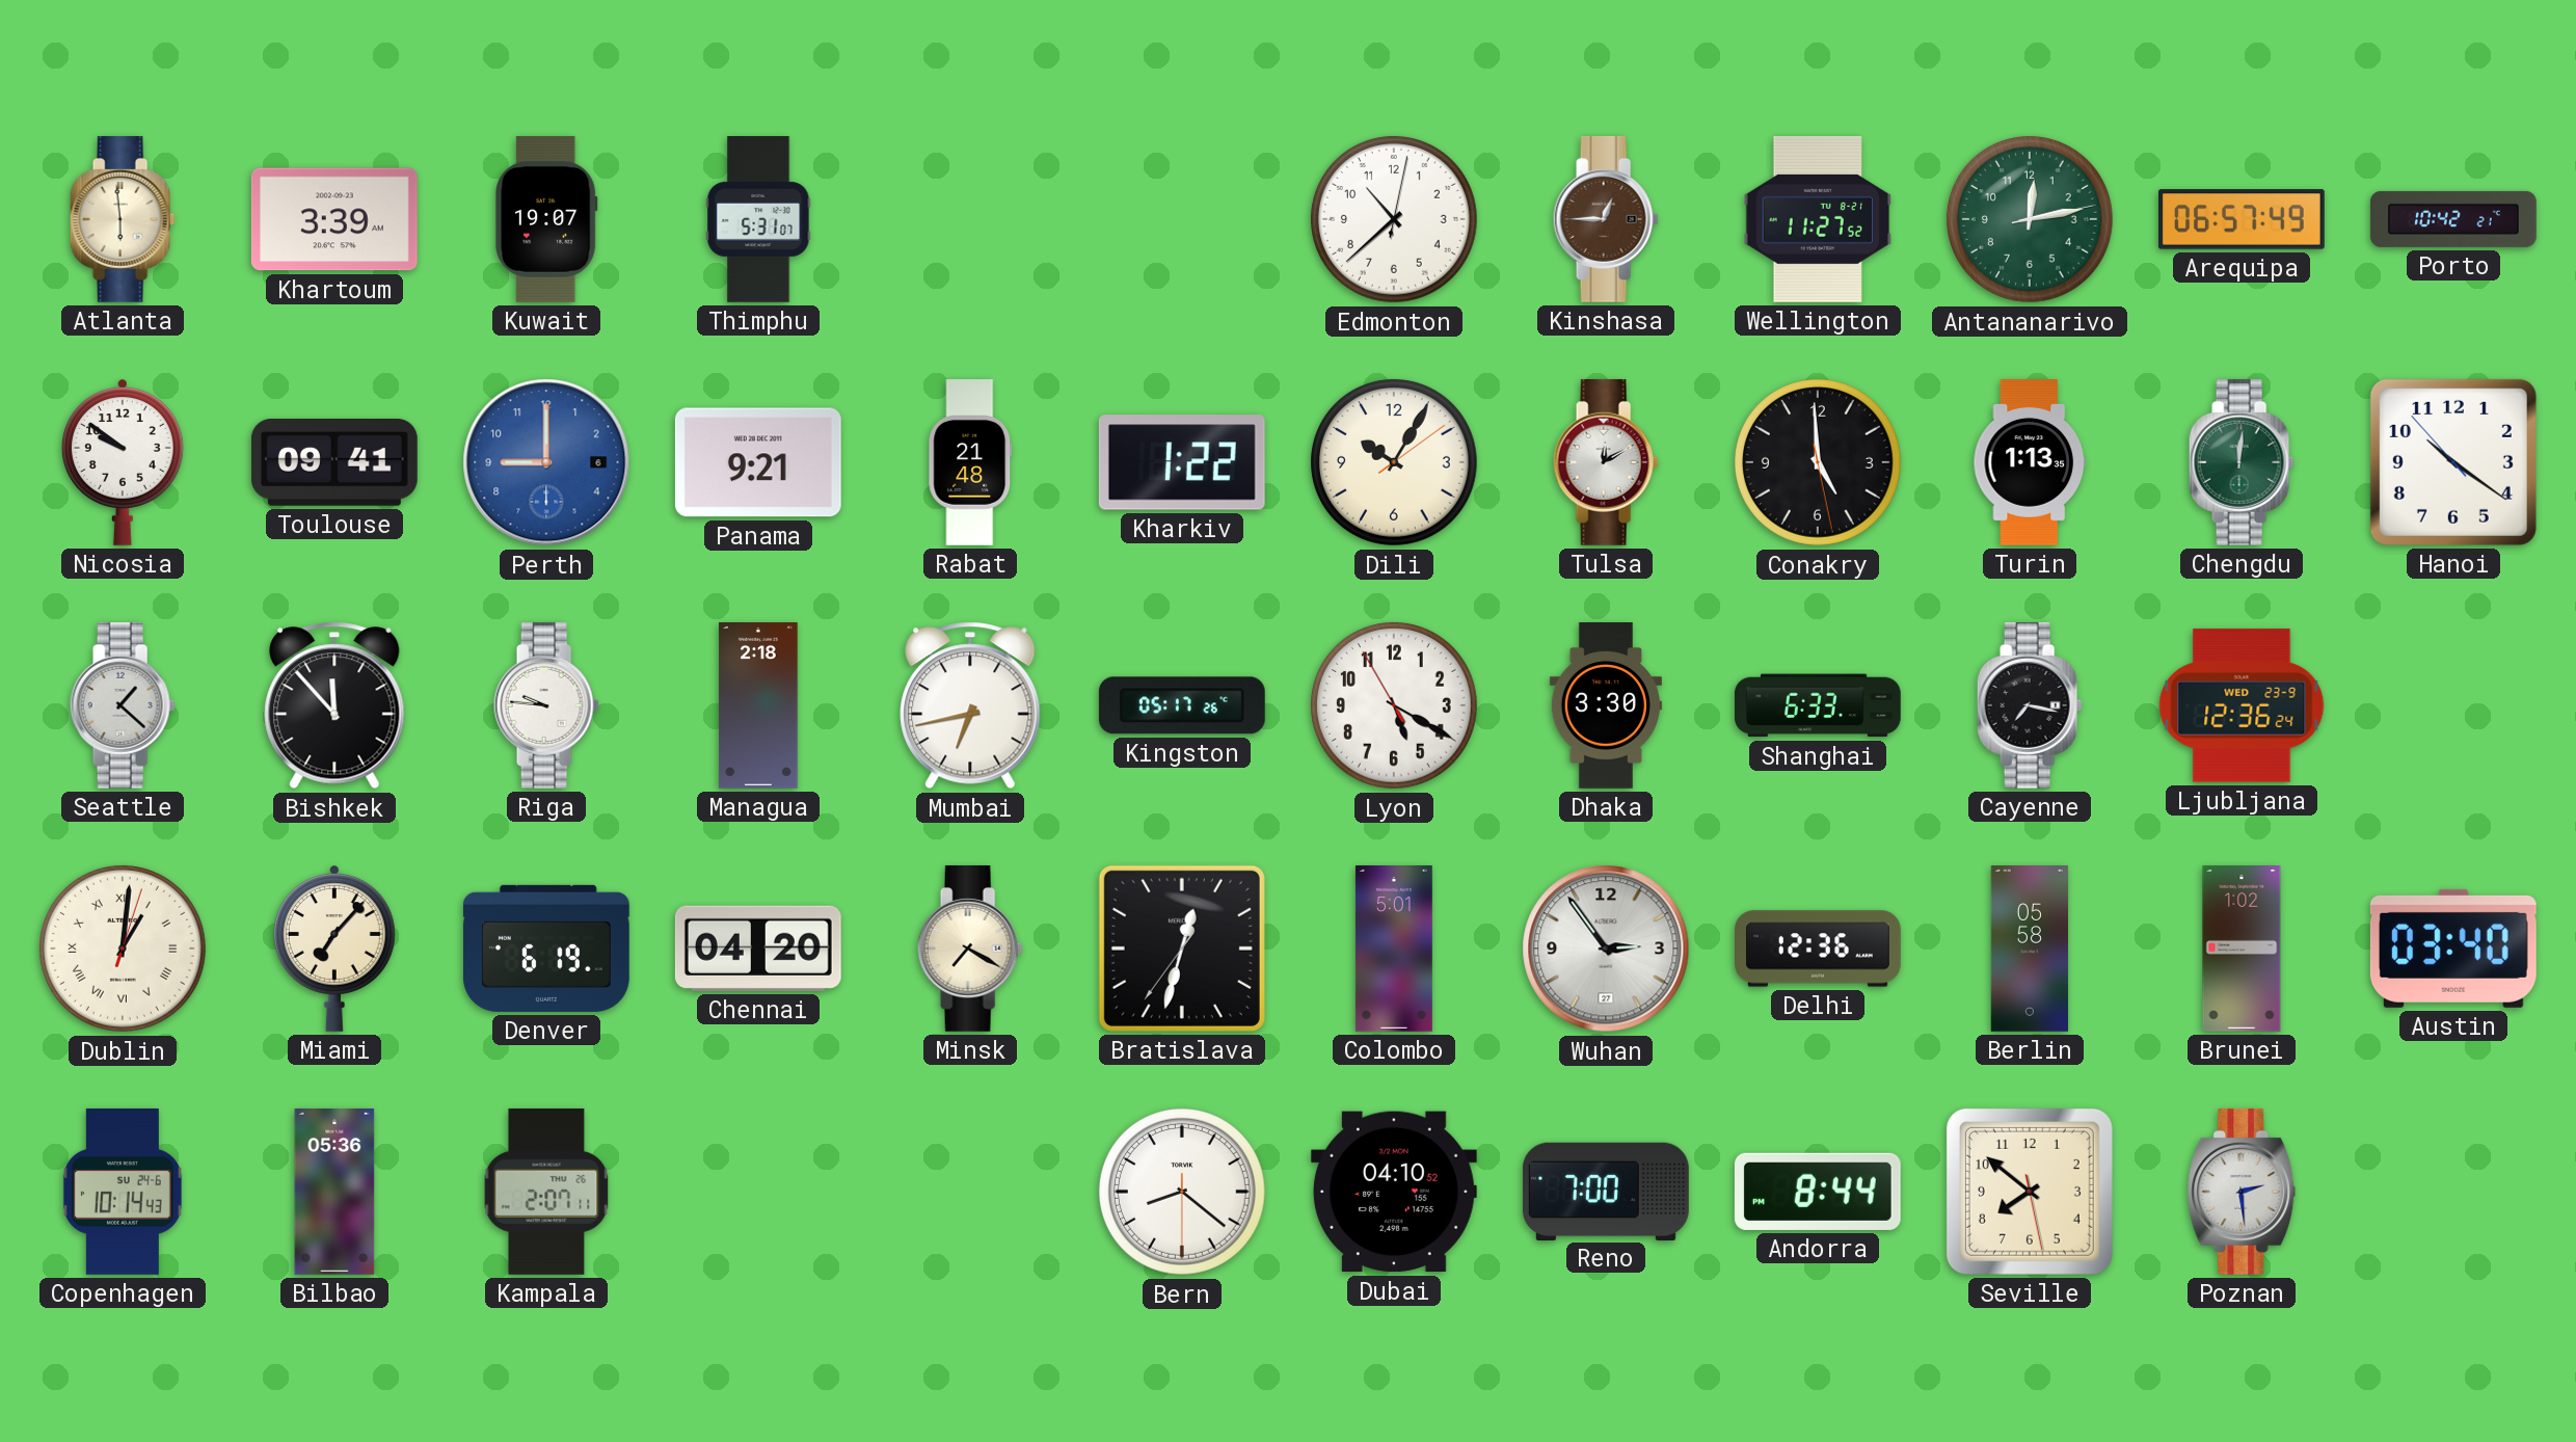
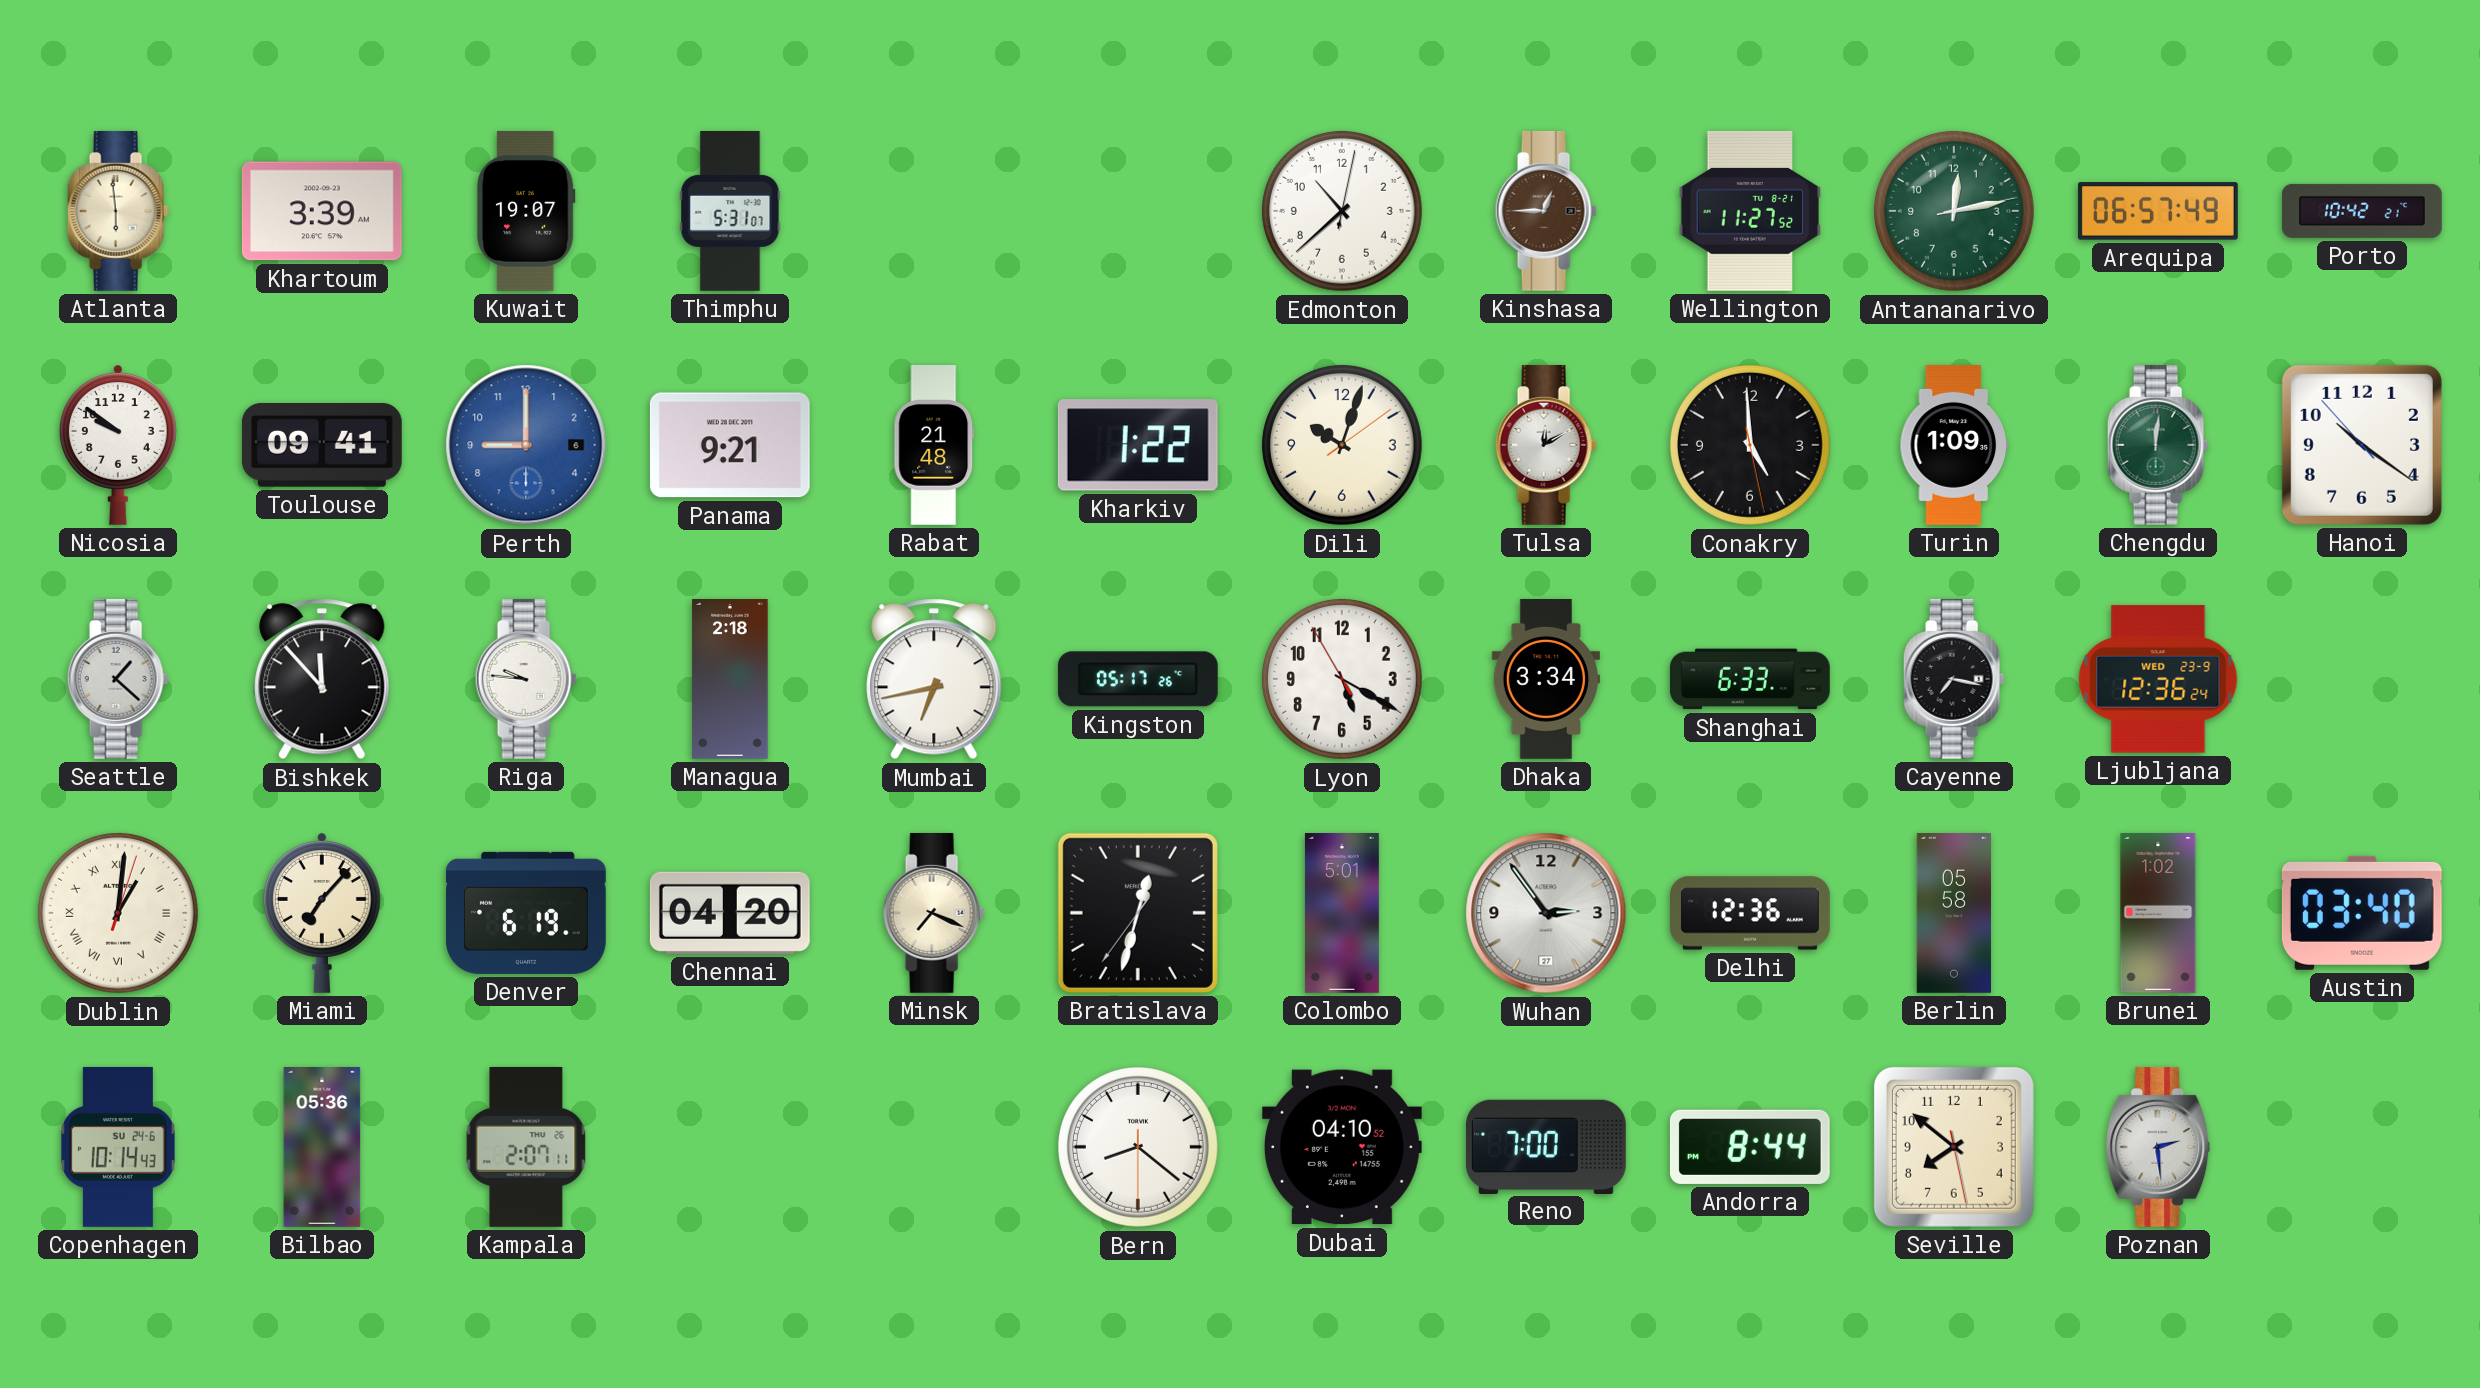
Dili: 10:05 -> 10:03
Turin: 1:13 -> 1:09
Dhaka: 3:30 -> 3:34
Minsk: 7:20 -> 7:19
